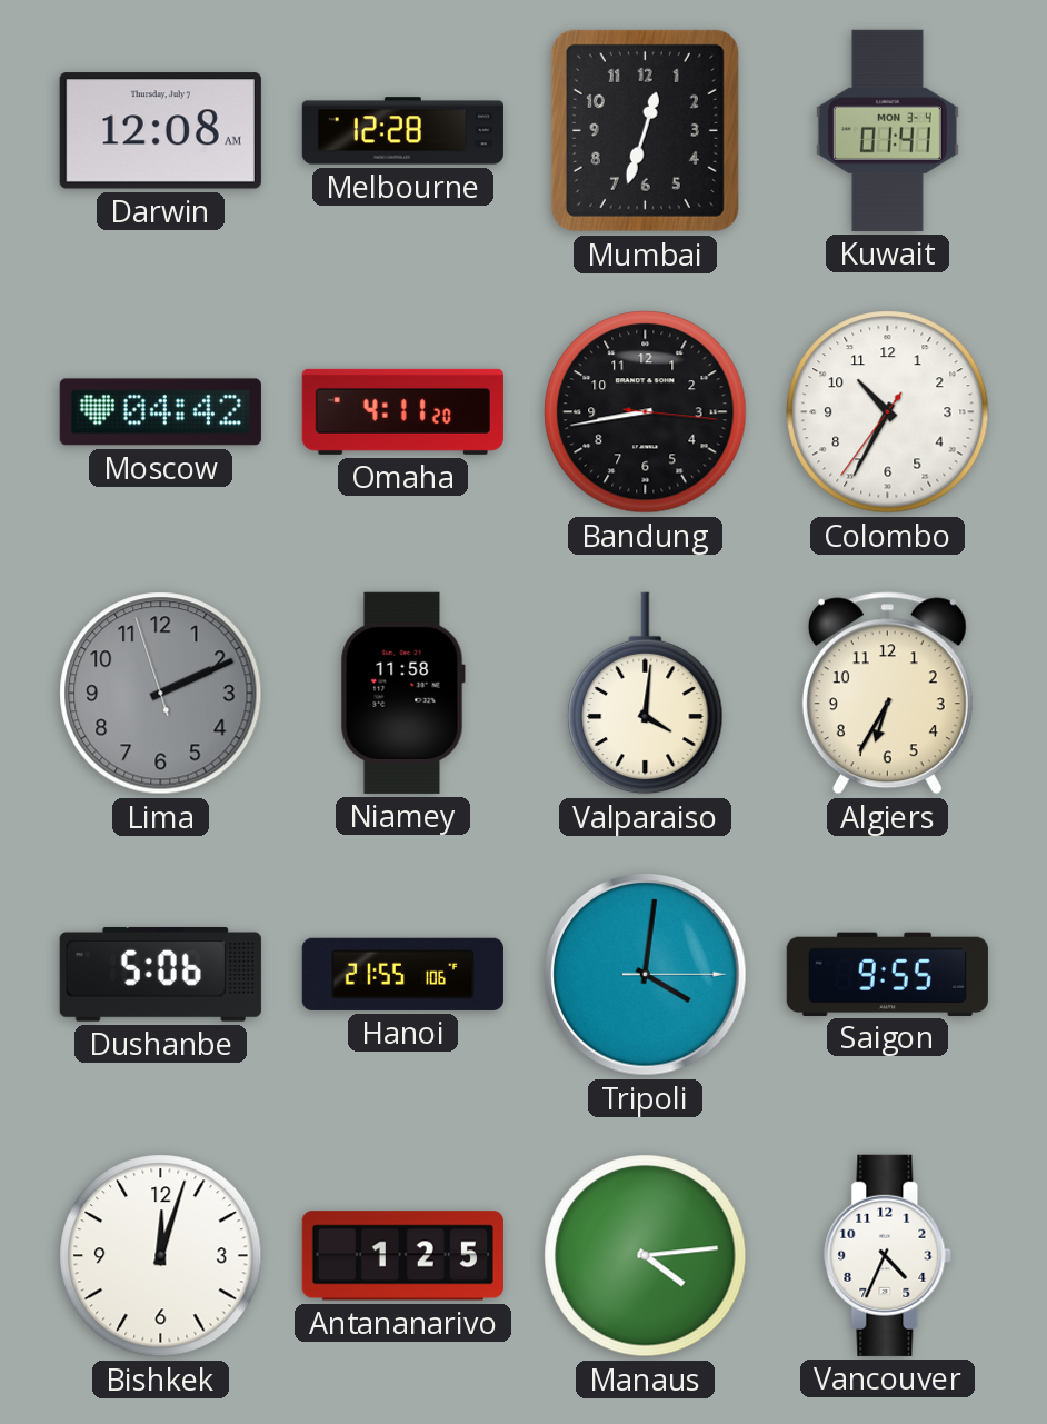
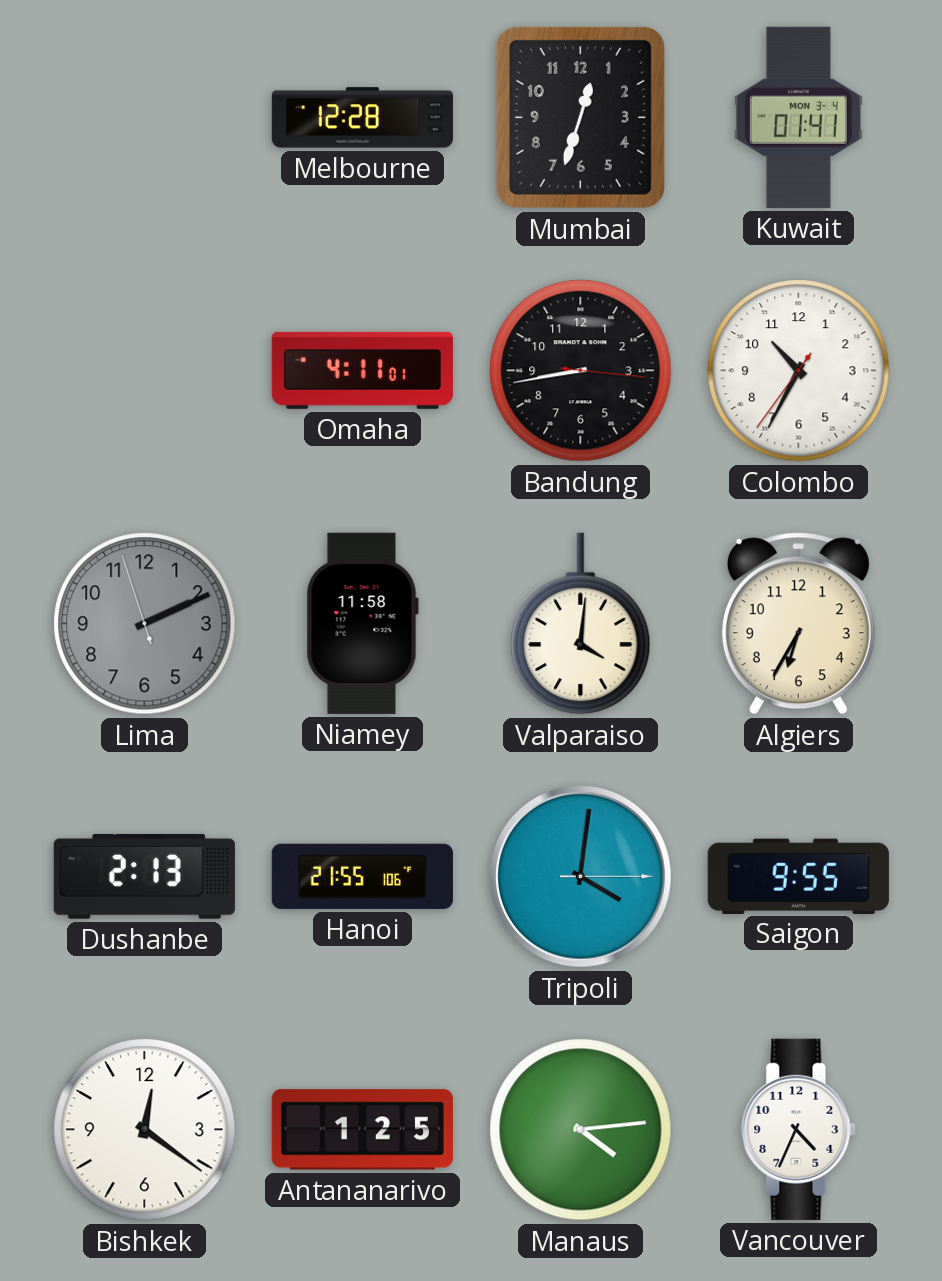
Darwin: 12:08 -> none
Moscow: 04:42 -> none
Omaha: 4:11:20 -> 4:11:01
Dushanbe: 5:06 -> 2:13
Bishkek: 12:03 -> 12:21
